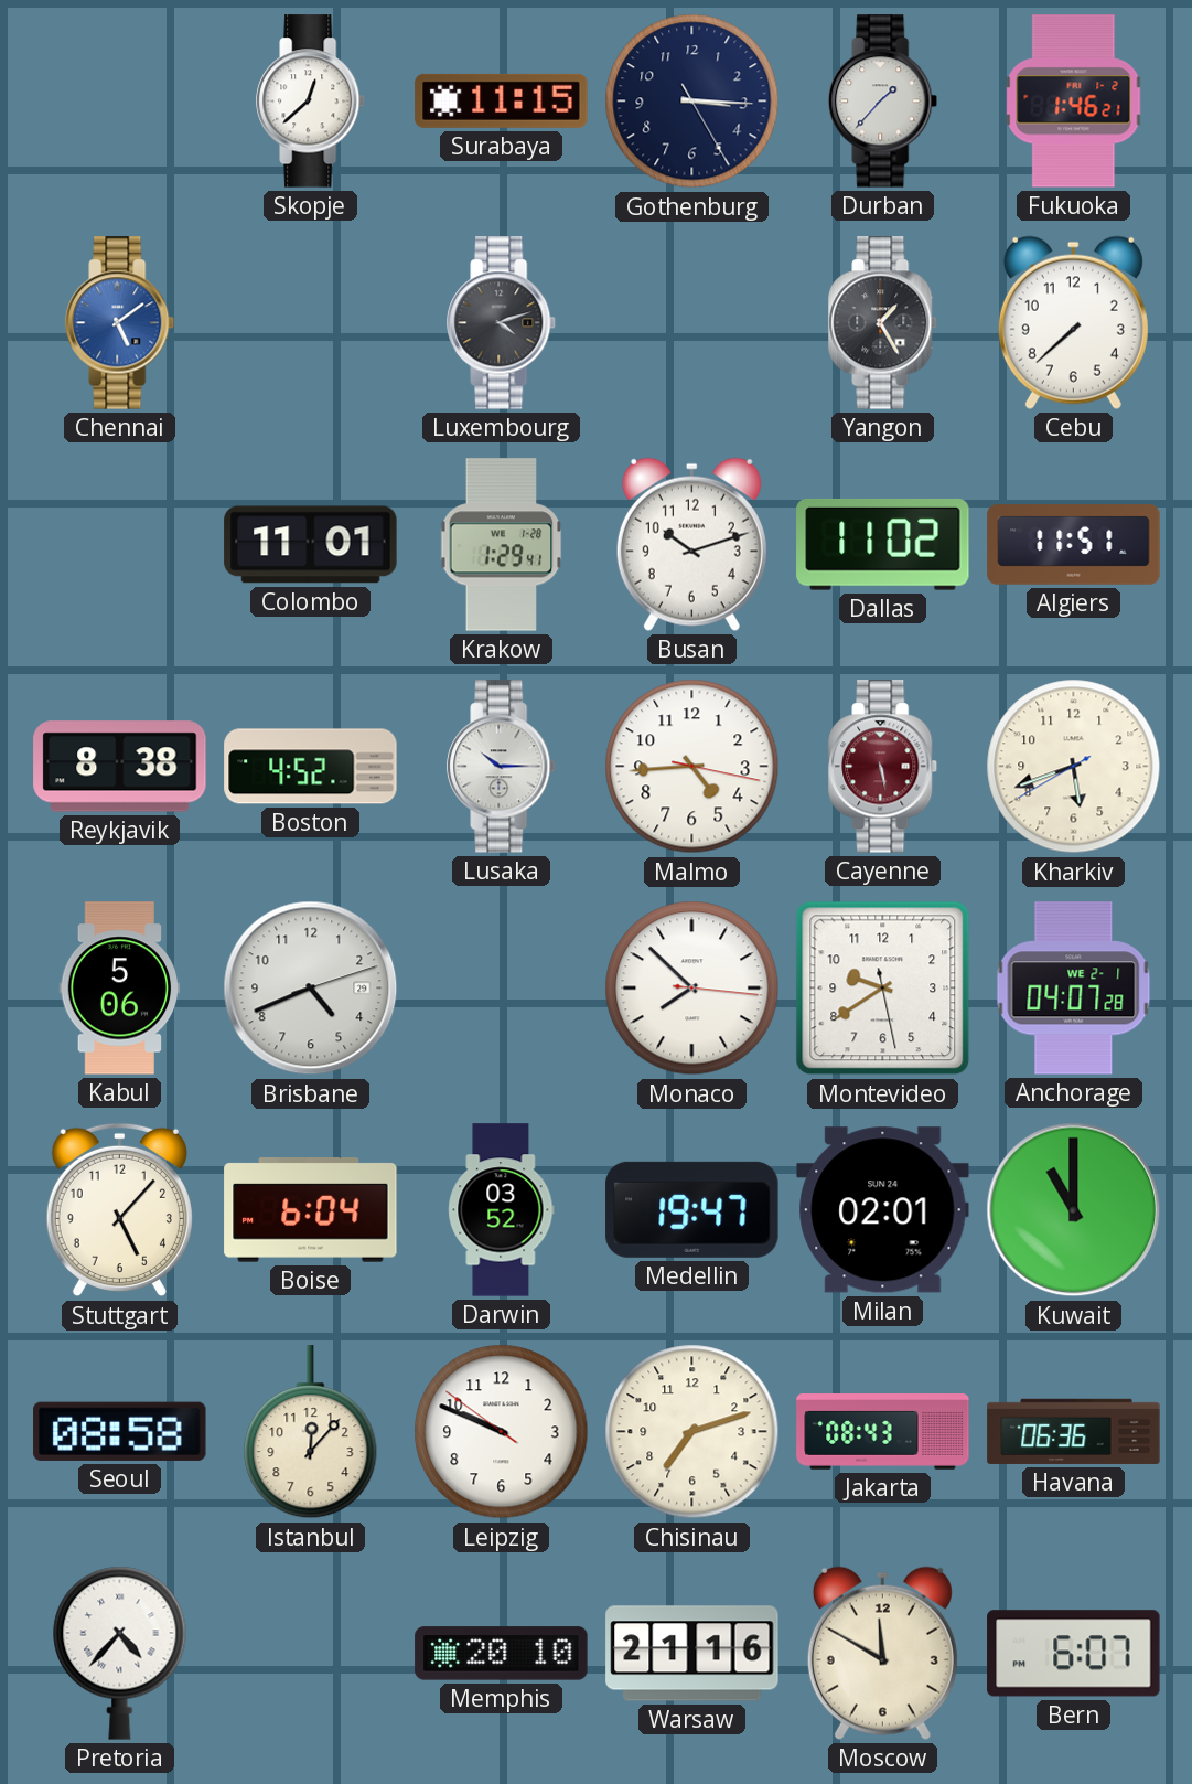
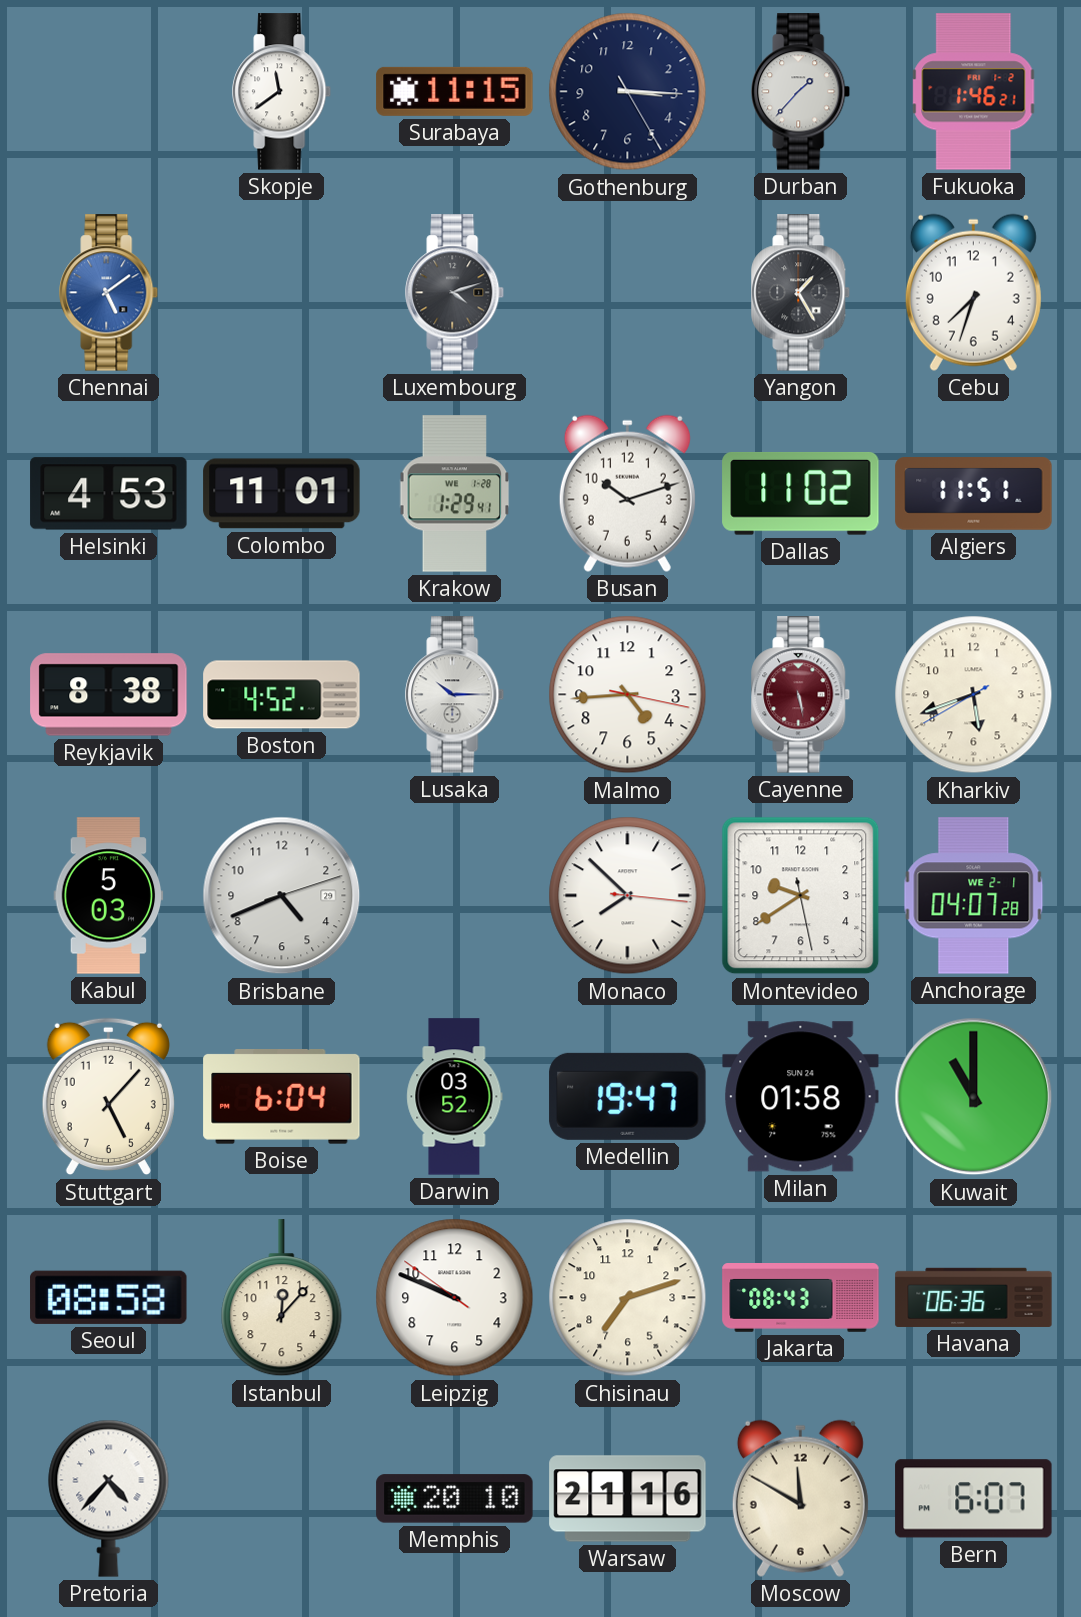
Skopje: 12:38 -> 11:39
Cebu: 7:38 -> 7:33
Helsinki: none -> 4:53
Kabul: 5:06 -> 5:03
Milan: 02:01 -> 01:58
